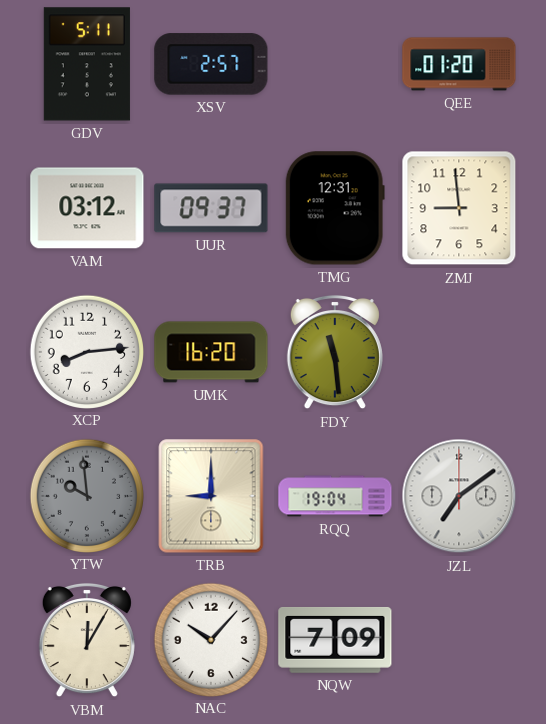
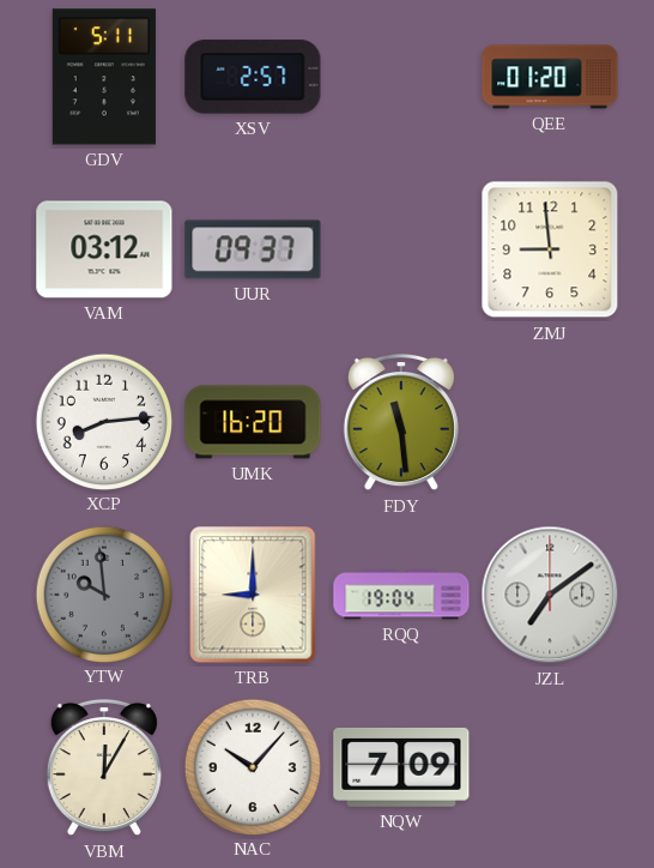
TMG: 12:31 -> none
